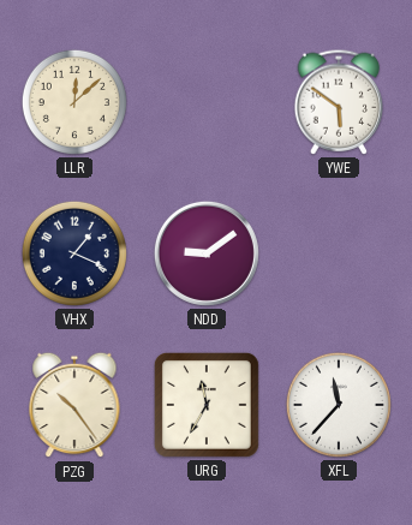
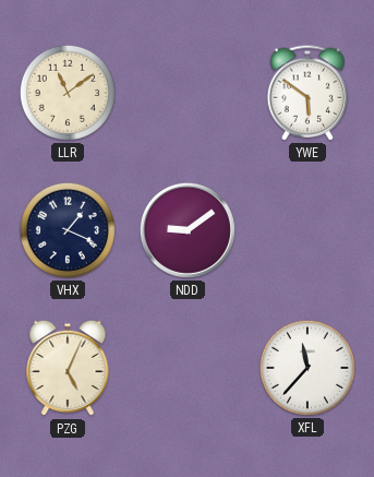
LLR: 12:08 -> 11:09
PZG: 10:24 -> 5:04
URG: 11:35 -> none
